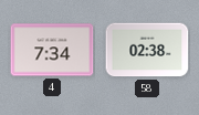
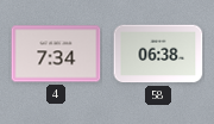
58: 02:38 -> 06:38
